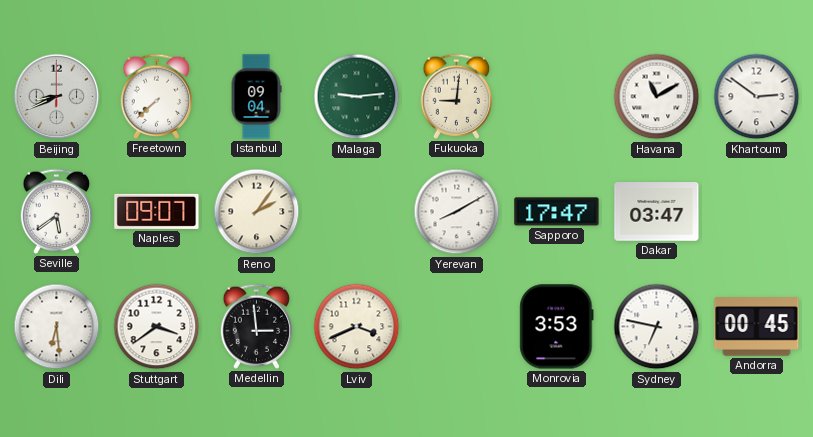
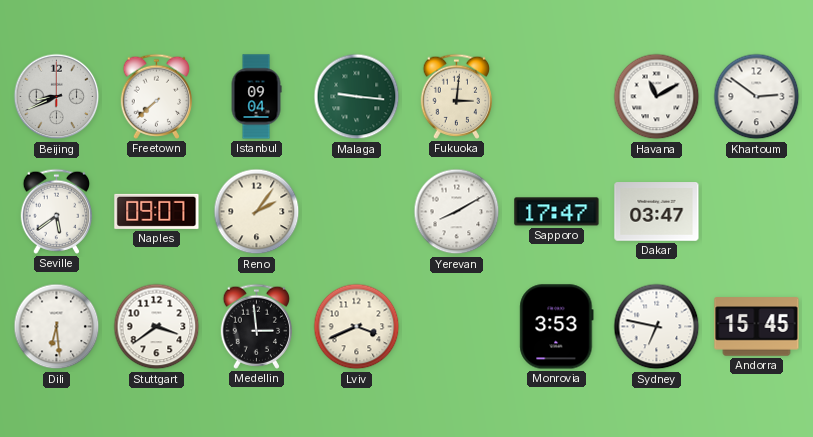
Malaga: 9:14 -> 9:16
Fukuoka: 9:01 -> 3:01
Andorra: 00:45 -> 15:45
